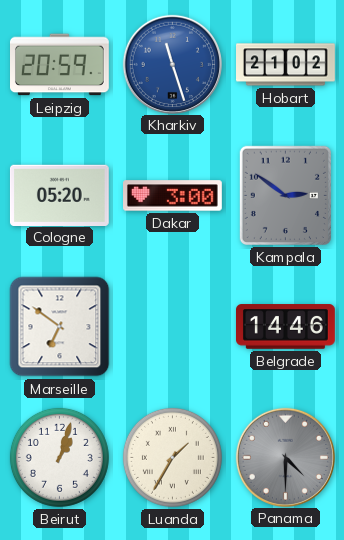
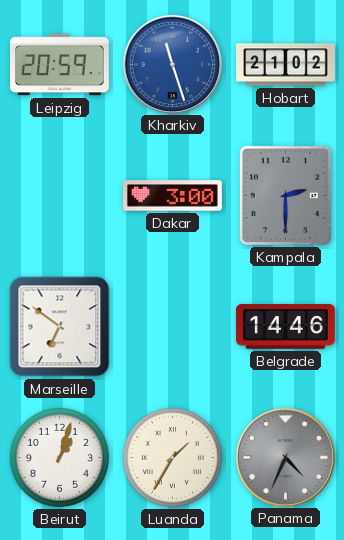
Cologne: 05:20 -> none
Kampala: 2:51 -> 2:30
Panama: 4:30 -> 4:34
